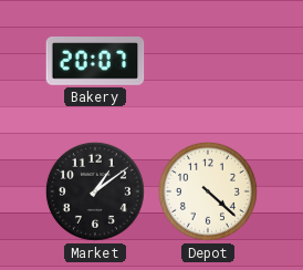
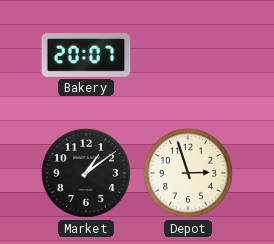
Depot: 4:22 -> 2:57
